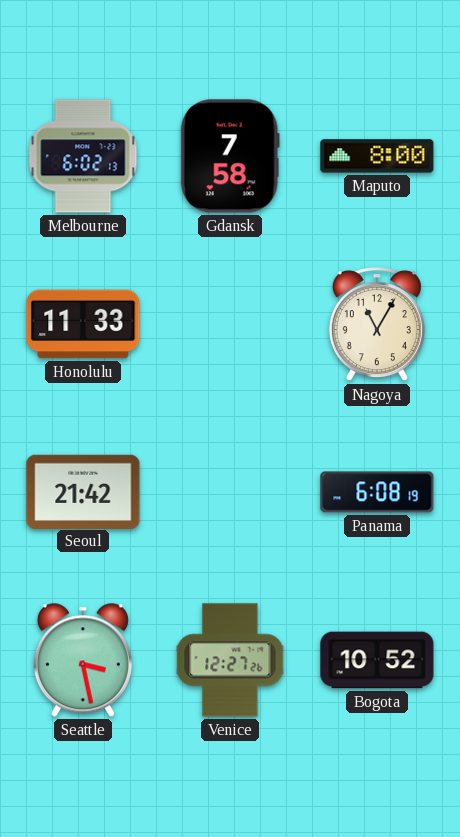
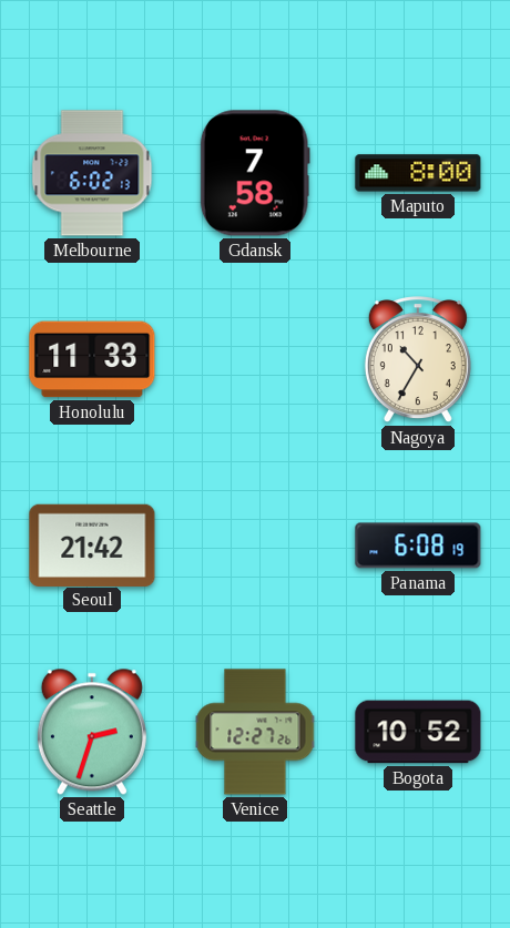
Nagoya: 11:05 -> 10:35
Seattle: 3:28 -> 2:33
